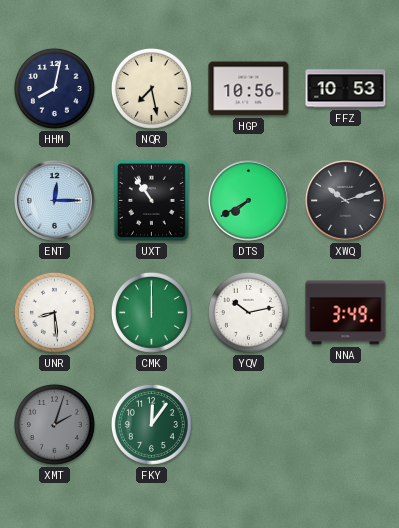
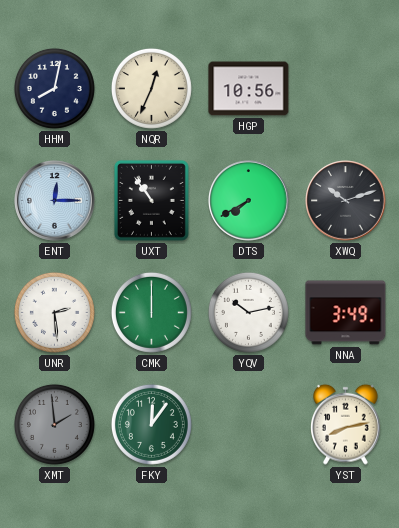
NQR: 7:28 -> 12:34
FFZ: 10:53 -> none
UNR: 8:29 -> 2:29
XMT: 2:03 -> 1:59
YST: none -> 8:13
